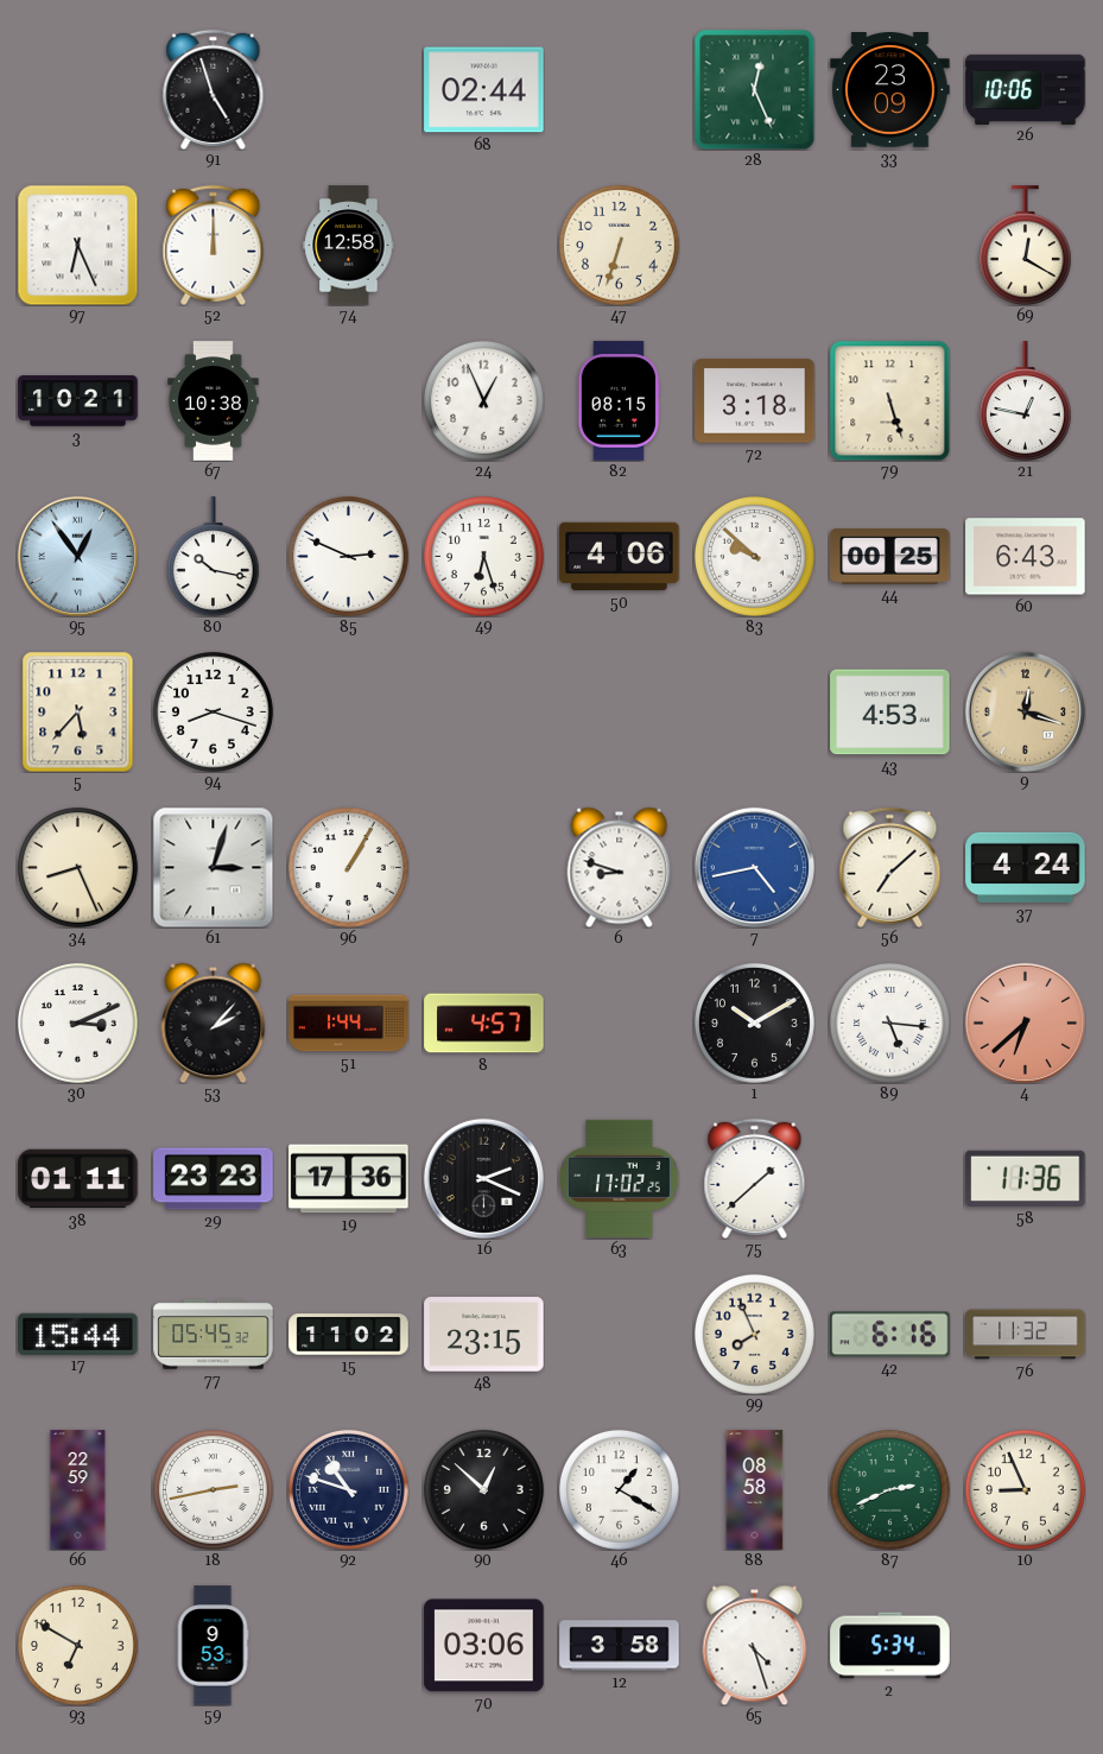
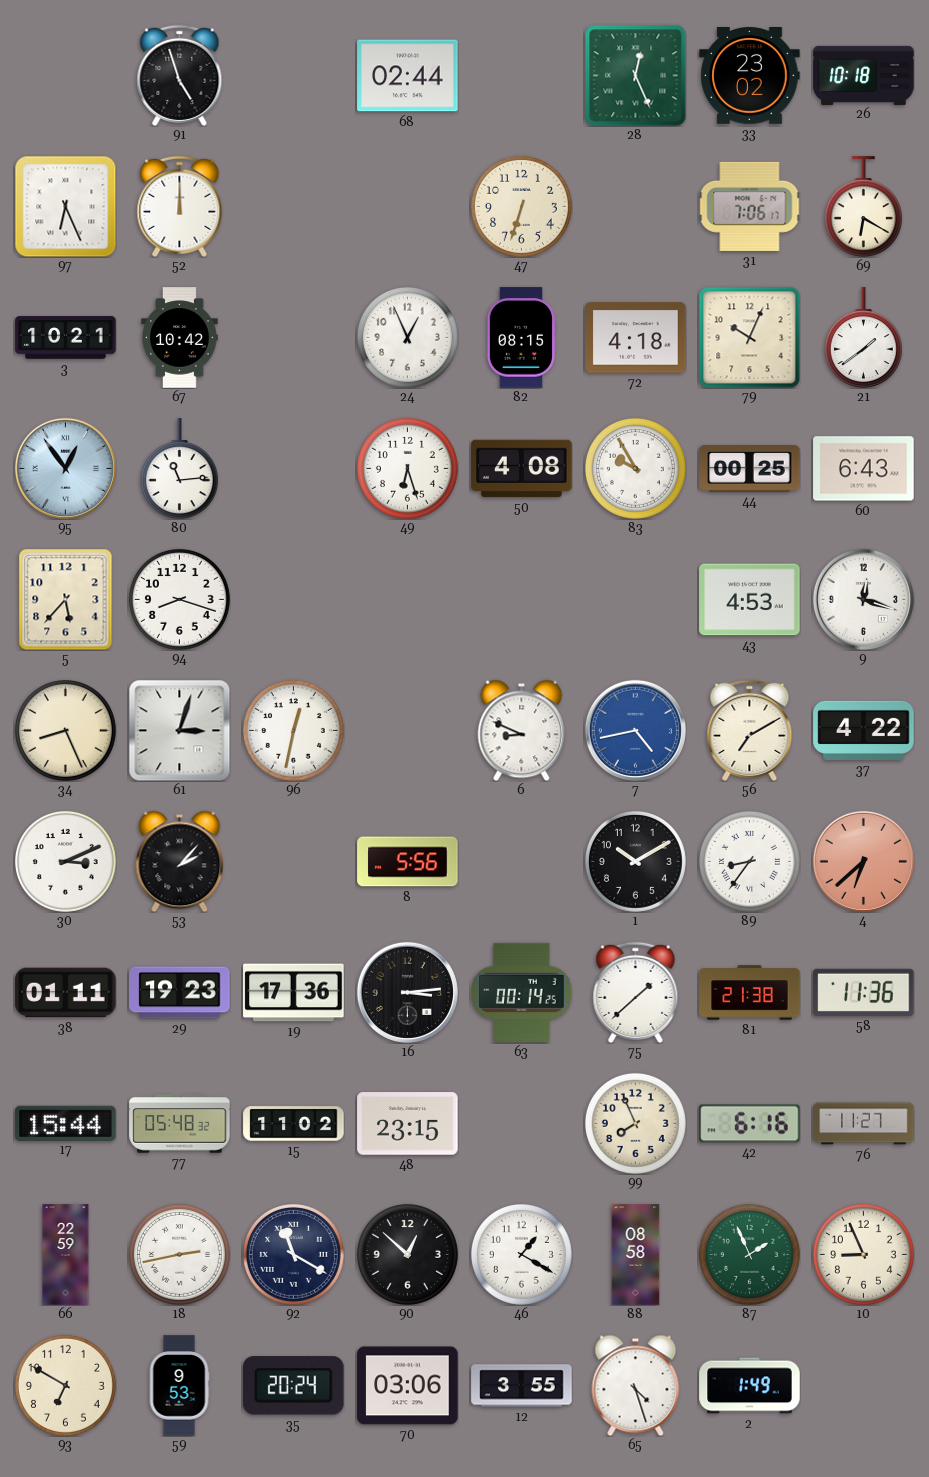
33: 23:09 -> 23:02
26: 10:06 -> 10:18
74: 12:58 -> none
31: none -> 7:06
69: 12:20 -> 6:20
67: 10:38 -> 10:42
72: 3:18 -> 4:18
79: 5:27 -> 10:04
21: 12:47 -> 1:39
80: 10:17 -> 11:14
85: 2:49 -> none
50: 4:06 -> 4:08
83: 9:52 -> 9:55
9 dial: champagne -> white
96: 1:05 -> 12:32
6: 8:48 -> 8:49
56: 7:08 -> 7:10
37: 4:24 -> 4:22
51: 1:44 -> none
8: 4:57 -> 5:56
89: 5:16 -> 8:36
29: 23:23 -> 19:23
16: 2:19 -> 3:14
63: 17:02 -> 00:14
81: none -> 21:38
77: 05:45 -> 05:48
76: 11:32 -> 11:27
92: 10:48 -> 11:20
87: 2:41 -> 1:56
35: none -> 20:24
12: 3:58 -> 3:55
2: 5:34 -> 1:49
